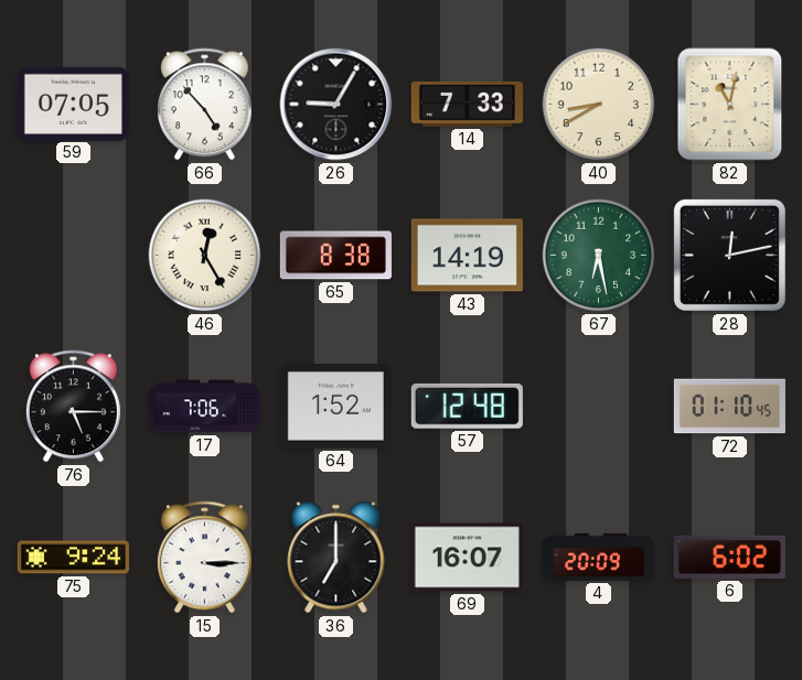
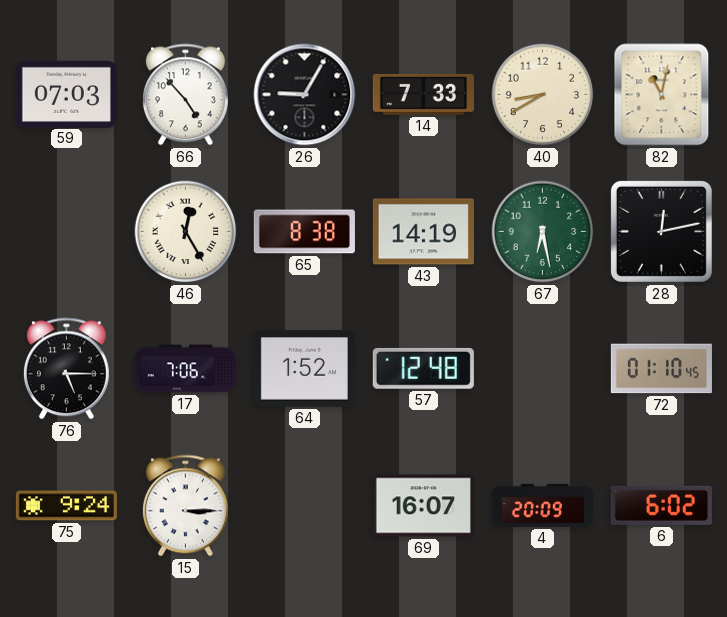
59: 07:05 -> 07:03
36: 7:00 -> none
